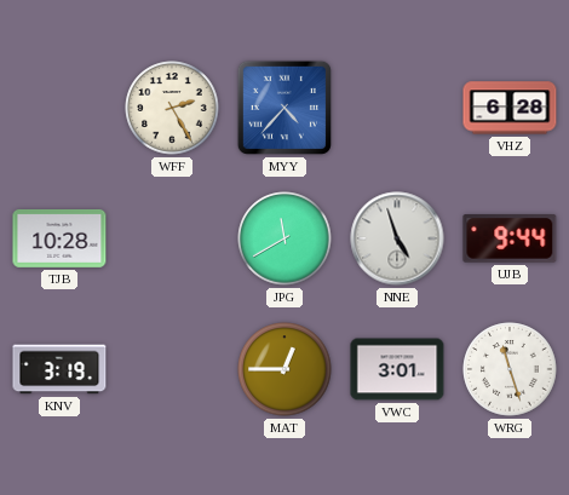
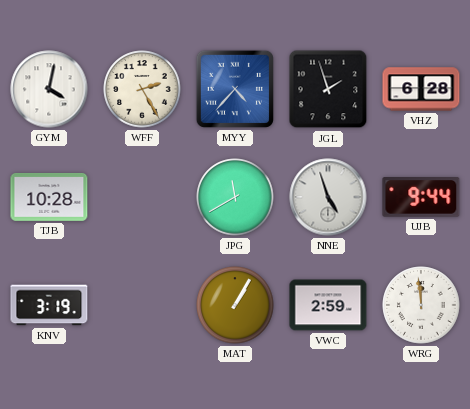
GYM: none -> 4:02
JGL: none -> 1:57
MAT: 12:45 -> 1:05
VWC: 3:01 -> 2:59
WRG: 11:27 -> 11:59
